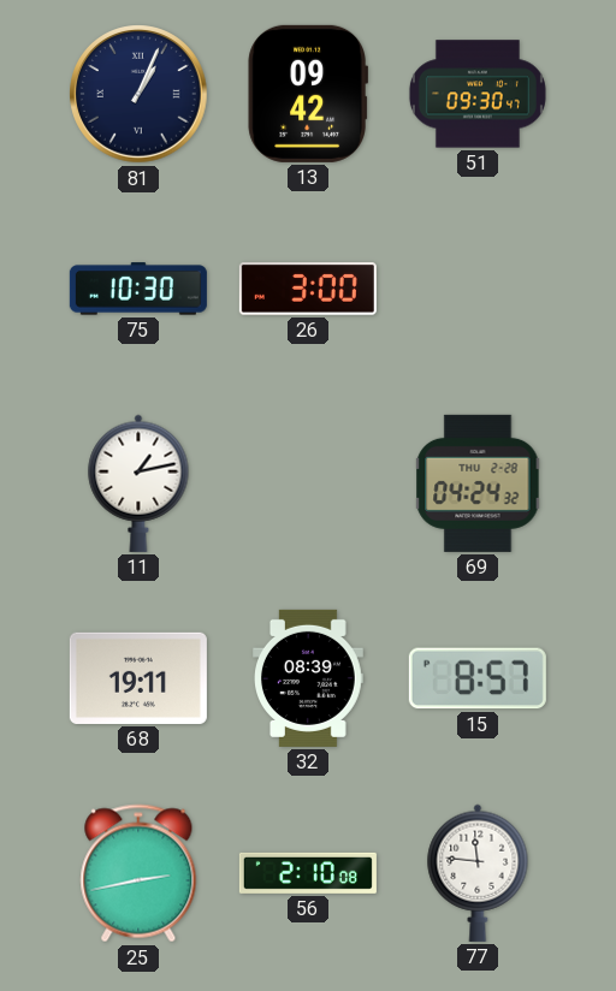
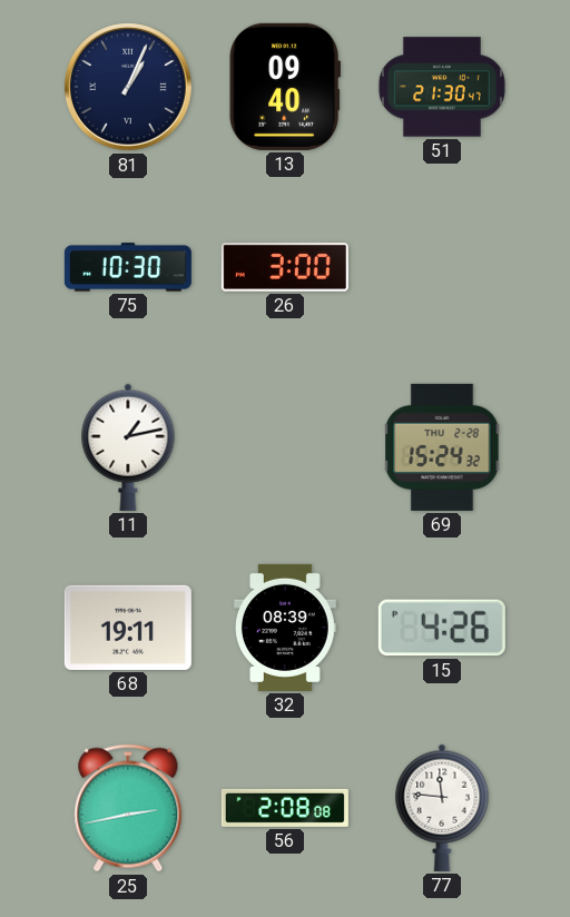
13: 09:42 -> 09:40
51: 09:30 -> 21:30
69: 04:24 -> 15:24
15: 8:57 -> 4:26
56: 2:10 -> 2:08
